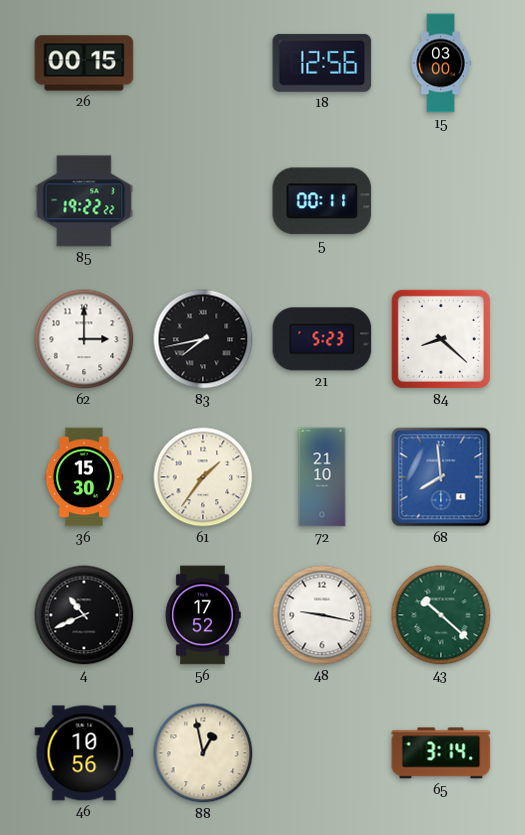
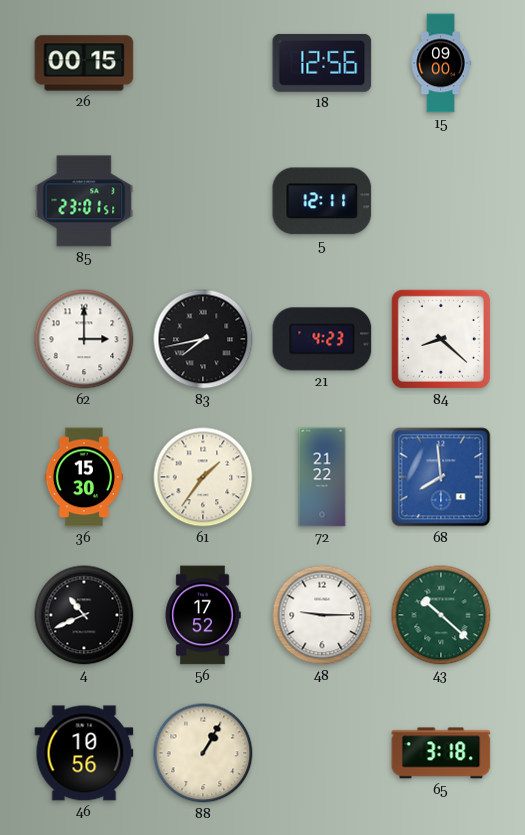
15: 03:00 -> 09:00
85: 19:22 -> 23:01
5: 00:11 -> 12:11
21: 5:23 -> 4:23
72: 21:10 -> 21:22
48: 9:17 -> 9:15
88: 12:58 -> 1:05
65: 3:14 -> 3:18
